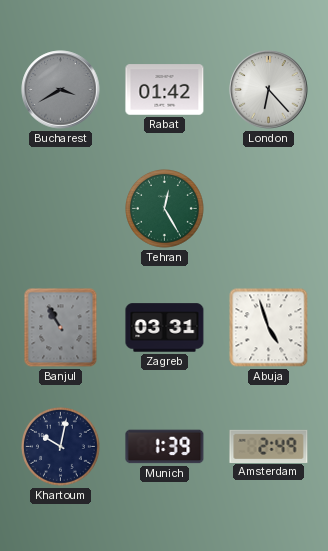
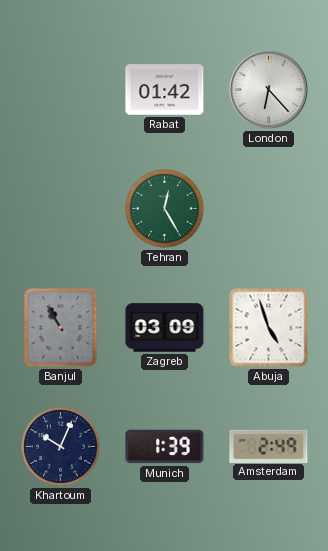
Bucharest: 3:40 -> none
Zagreb: 03:31 -> 03:09
Khartoum: 10:02 -> 10:04
